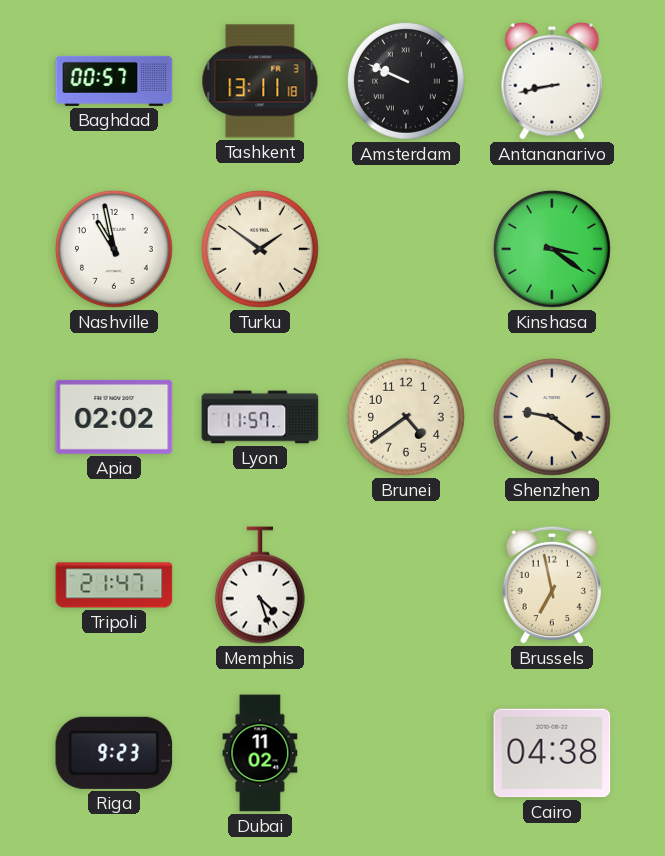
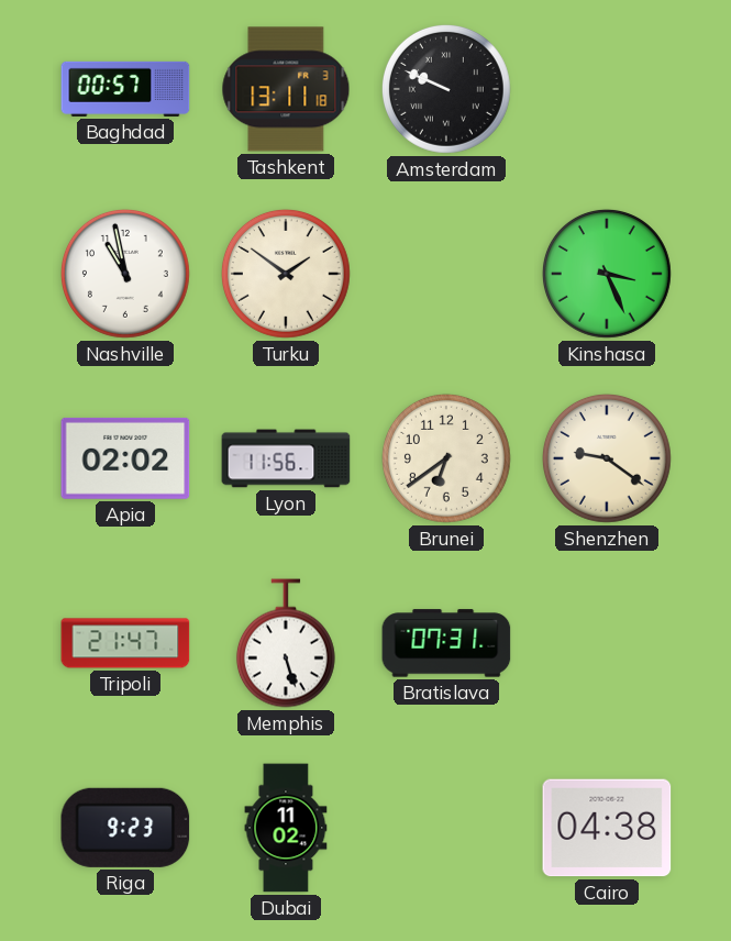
Antananarivo: 8:43 -> none
Kinshasa: 3:21 -> 3:26
Lyon: 11:57 -> 11:56
Brunei: 4:39 -> 6:39
Memphis: 4:27 -> 5:27
Bratislava: none -> 07:31
Brussels: 6:58 -> none
